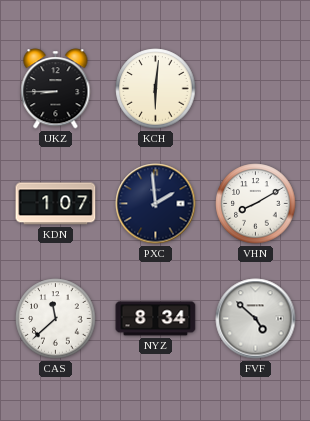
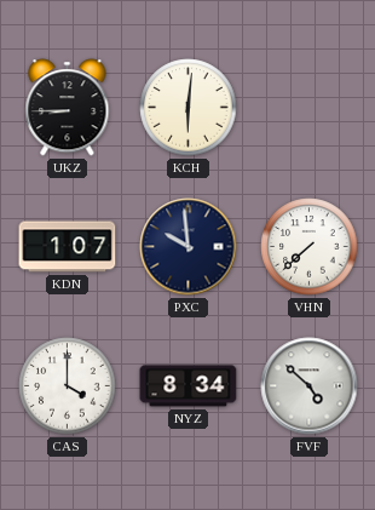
PXC: 1:59 -> 9:59
VHN: 8:10 -> 7:38
CAS: 11:38 -> 4:00
